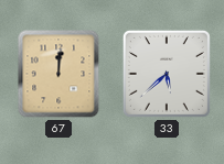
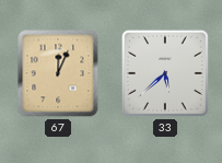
67: 12:01 -> 12:04
